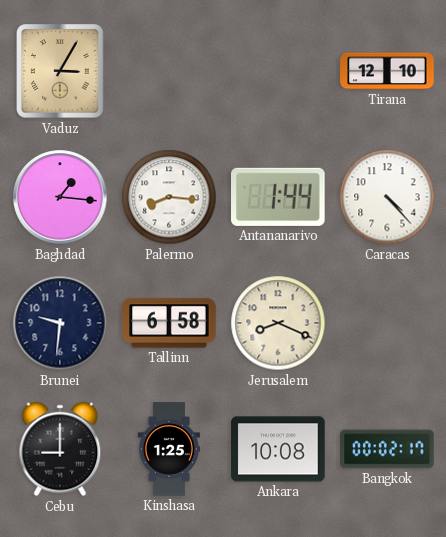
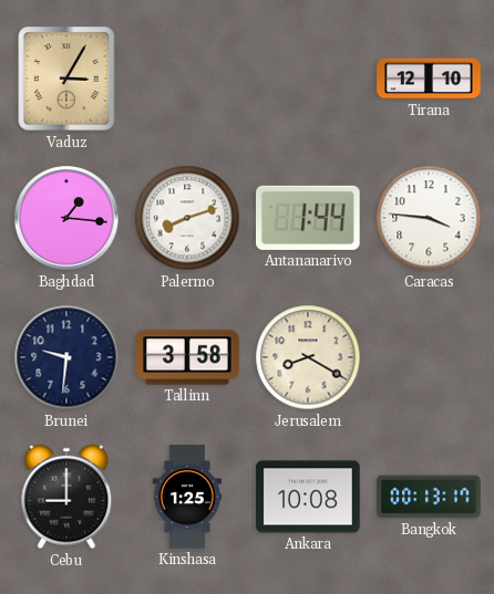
Palermo: 8:16 -> 8:12
Caracas: 4:23 -> 3:46
Tallinn: 6:58 -> 3:58
Jerusalem: 8:19 -> 8:20
Bangkok: 00:02 -> 00:13
